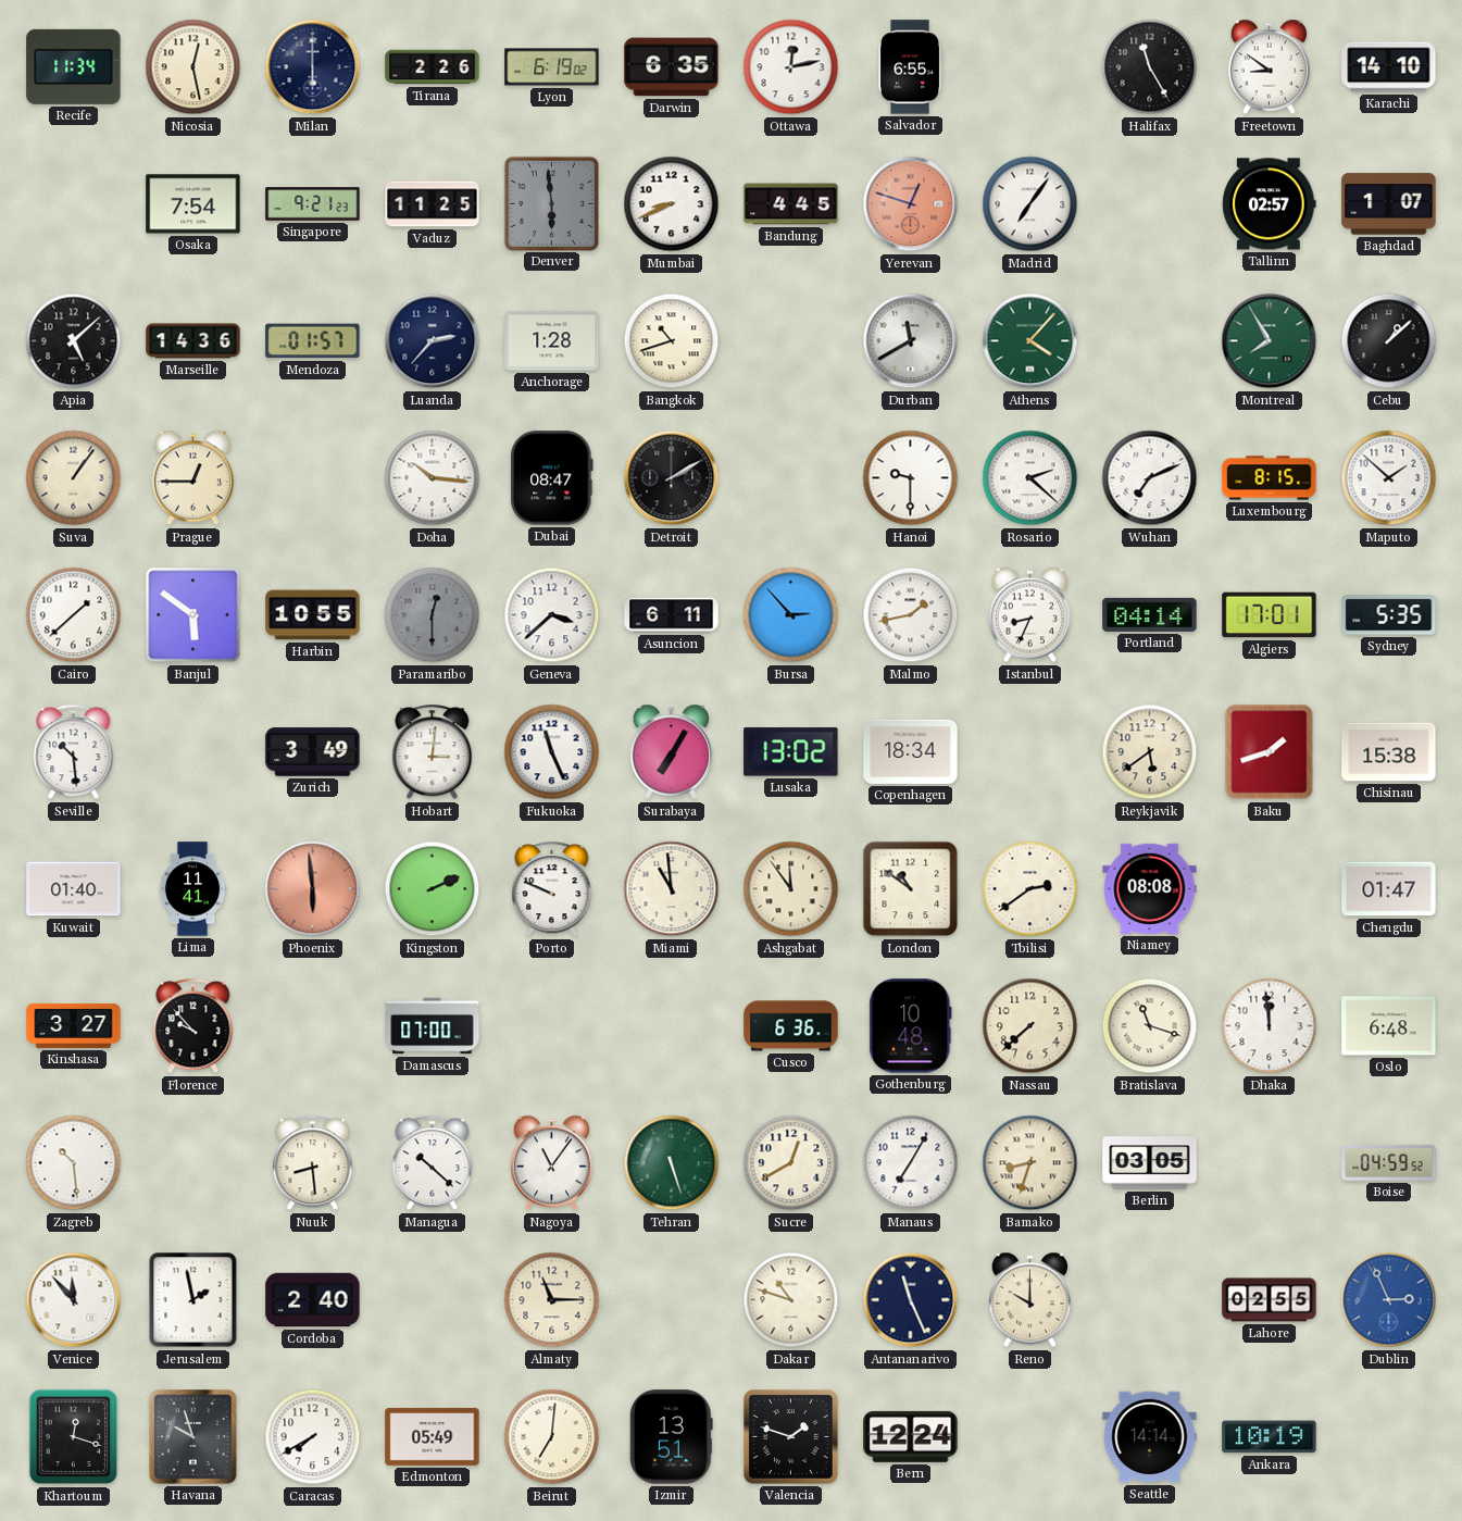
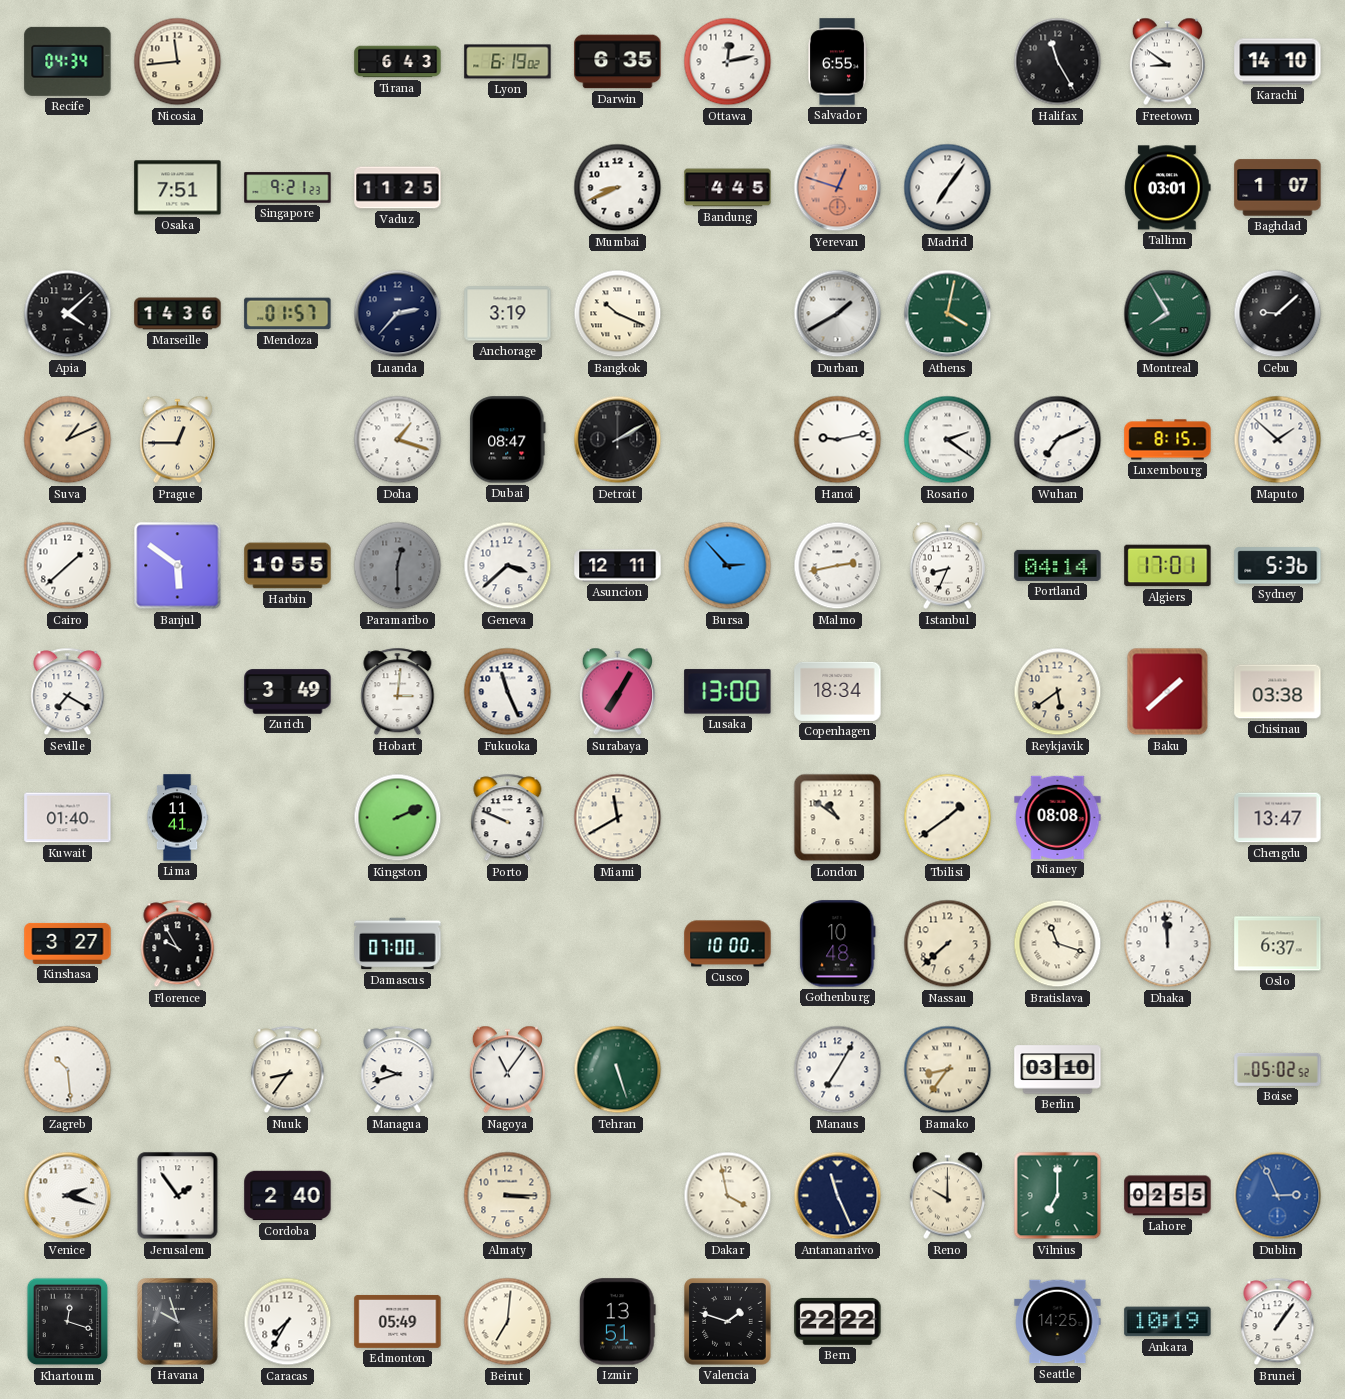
Recife: 11:34 -> 04:34
Nicosia: 12:28 -> 11:44
Milan: 6:00 -> none
Tirana: 2:26 -> 6:43
Osaka: 7:54 -> 7:51
Denver: 5:59 -> none
Tallinn: 02:57 -> 03:01
Apia: 5:08 -> 4:08
Anchorage: 1:28 -> 3:19
Bangkok: 10:42 -> 10:19
Durban: 11:40 -> 1:40
Athens: 4:07 -> 4:02
Cebu: 1:08 -> 9:08
Suva: 1:06 -> 1:11
Doha: 10:16 -> 1:18
Hanoi: 9:30 -> 9:13
Rosario: 2:22 -> 2:21
Asuncion: 6:11 -> 12:11
Malmo: 1:43 -> 2:43
Sydney: 5:35 -> 5:36
Seville: 10:29 -> 7:20
Lusaka: 13:02 -> 13:00
Baku: 1:42 -> 1:38
Chisinau: 15:38 -> 03:38
Phoenix: 5:59 -> none
Miami: 10:59 -> 11:40
Ashgabat: 11:54 -> none
Tbilisi: 2:39 -> 1:39
Chengdu: 01:47 -> 13:47
Florence: 9:53 -> 9:55
Cusco: 6:36 -> 10:00
Oslo: 6:48 -> 6:37
Nuuk: 8:29 -> 8:36
Managua: 10:22 -> 9:42
Sucre: 12:40 -> none
Bamako: 8:33 -> 8:36
Berlin: 03:05 -> 03:10
Boise: 04:59 -> 05:02
Venice: 11:53 -> 2:18
Jerusalem: 1:58 -> 1:54
Almaty: 11:15 -> 3:15
Dakar: 10:48 -> 3:58
Vilnius: none -> 7:00
Caracas: 7:40 -> 7:35
Bern: 12:24 -> 22:22
Seattle: 14:14 -> 14:25
Brunei: none -> 1:06
